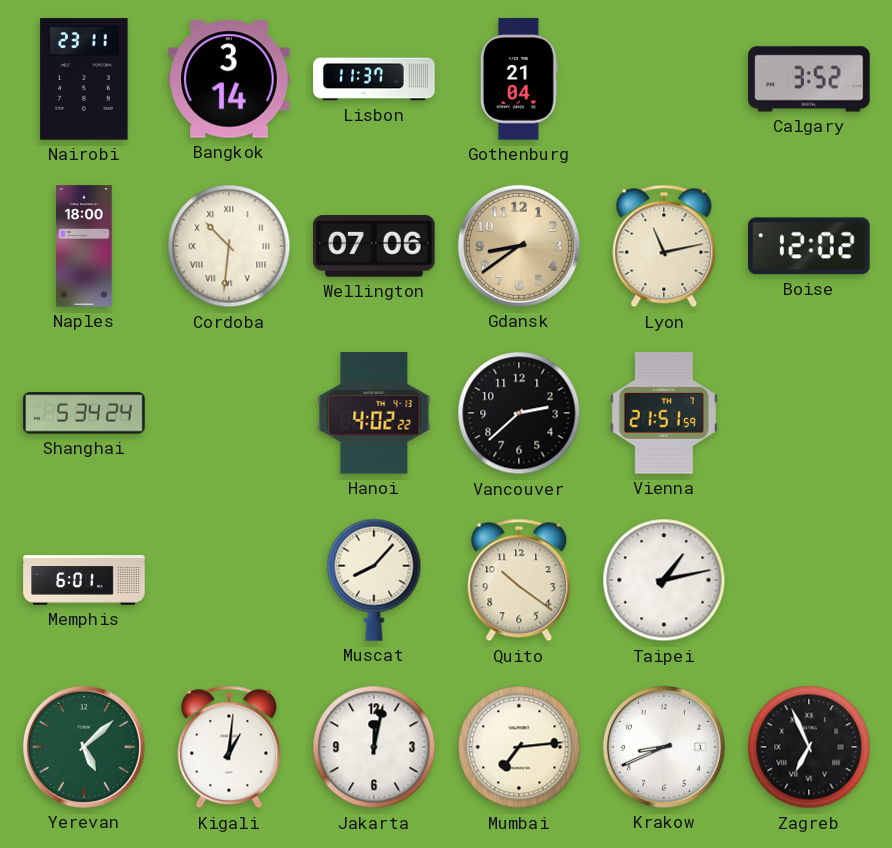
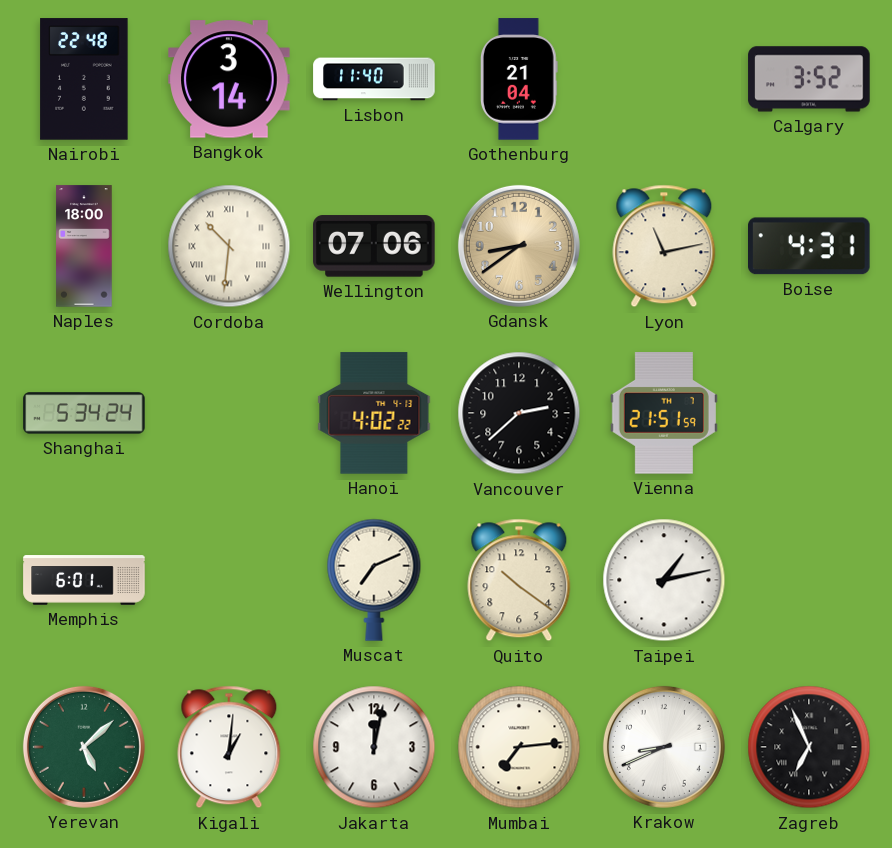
Nairobi: 23:11 -> 22:48
Lisbon: 11:37 -> 11:40
Boise: 12:02 -> 4:31
Muscat: 8:07 -> 7:11
